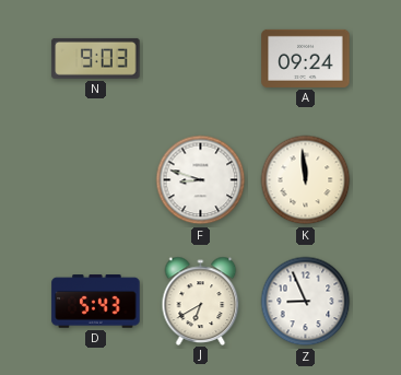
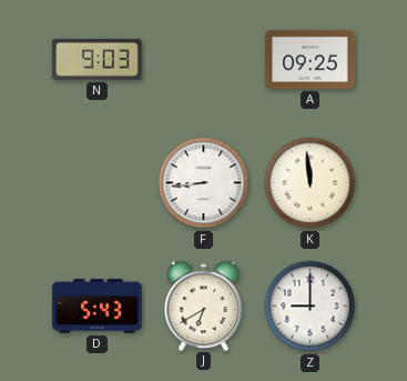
A: 09:24 -> 09:25
F: 8:48 -> 8:44
Z: 8:56 -> 9:00
